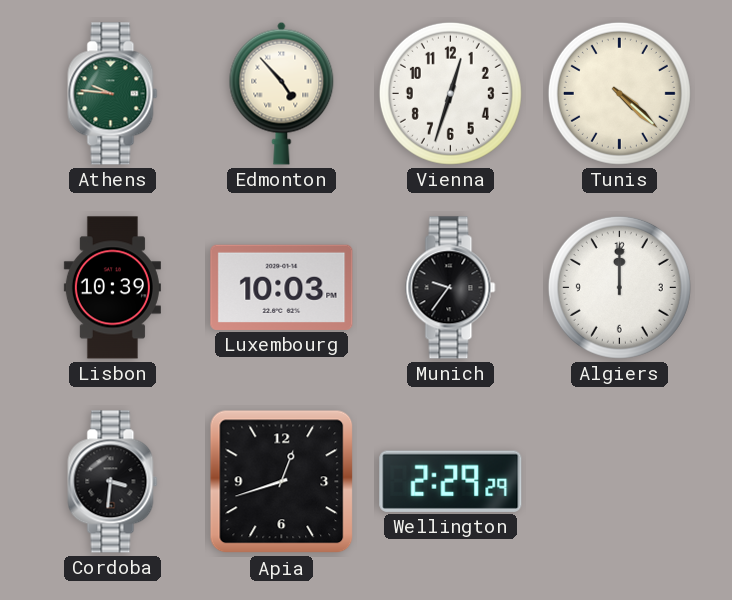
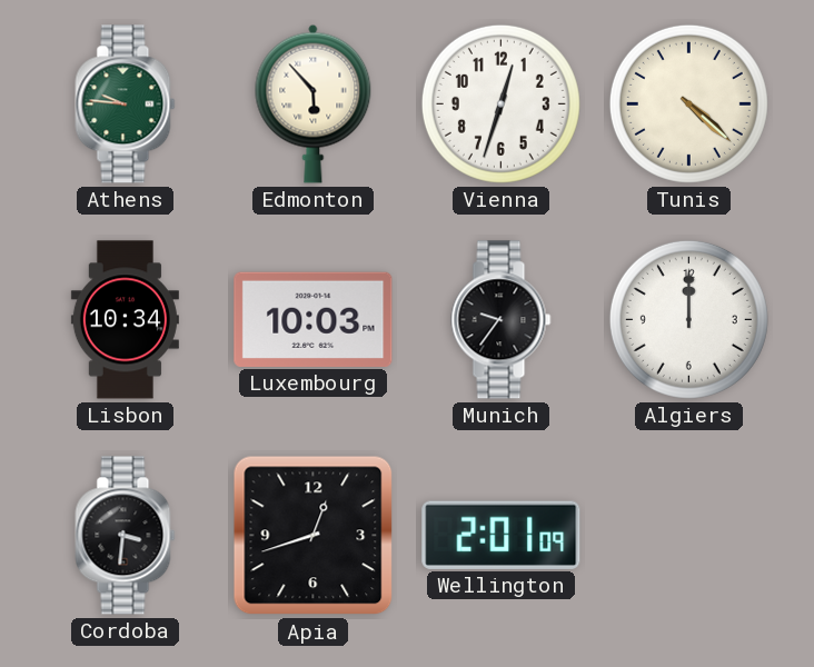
Edmonton: 4:53 -> 5:53
Lisbon: 10:39 -> 10:34
Wellington: 2:29 -> 2:01
